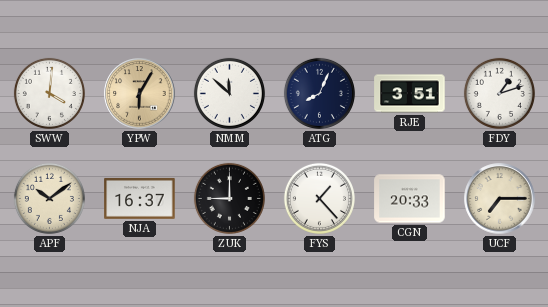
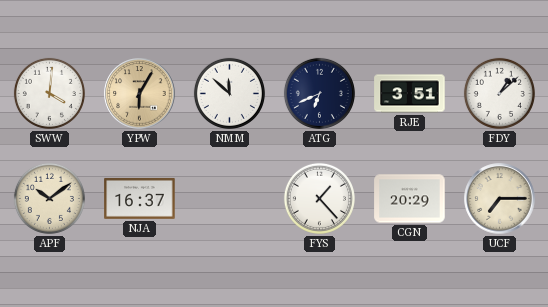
ATG: 8:04 -> 6:41
FDY: 1:12 -> 1:08
ZUK: 9:00 -> none
CGN: 20:33 -> 20:29
